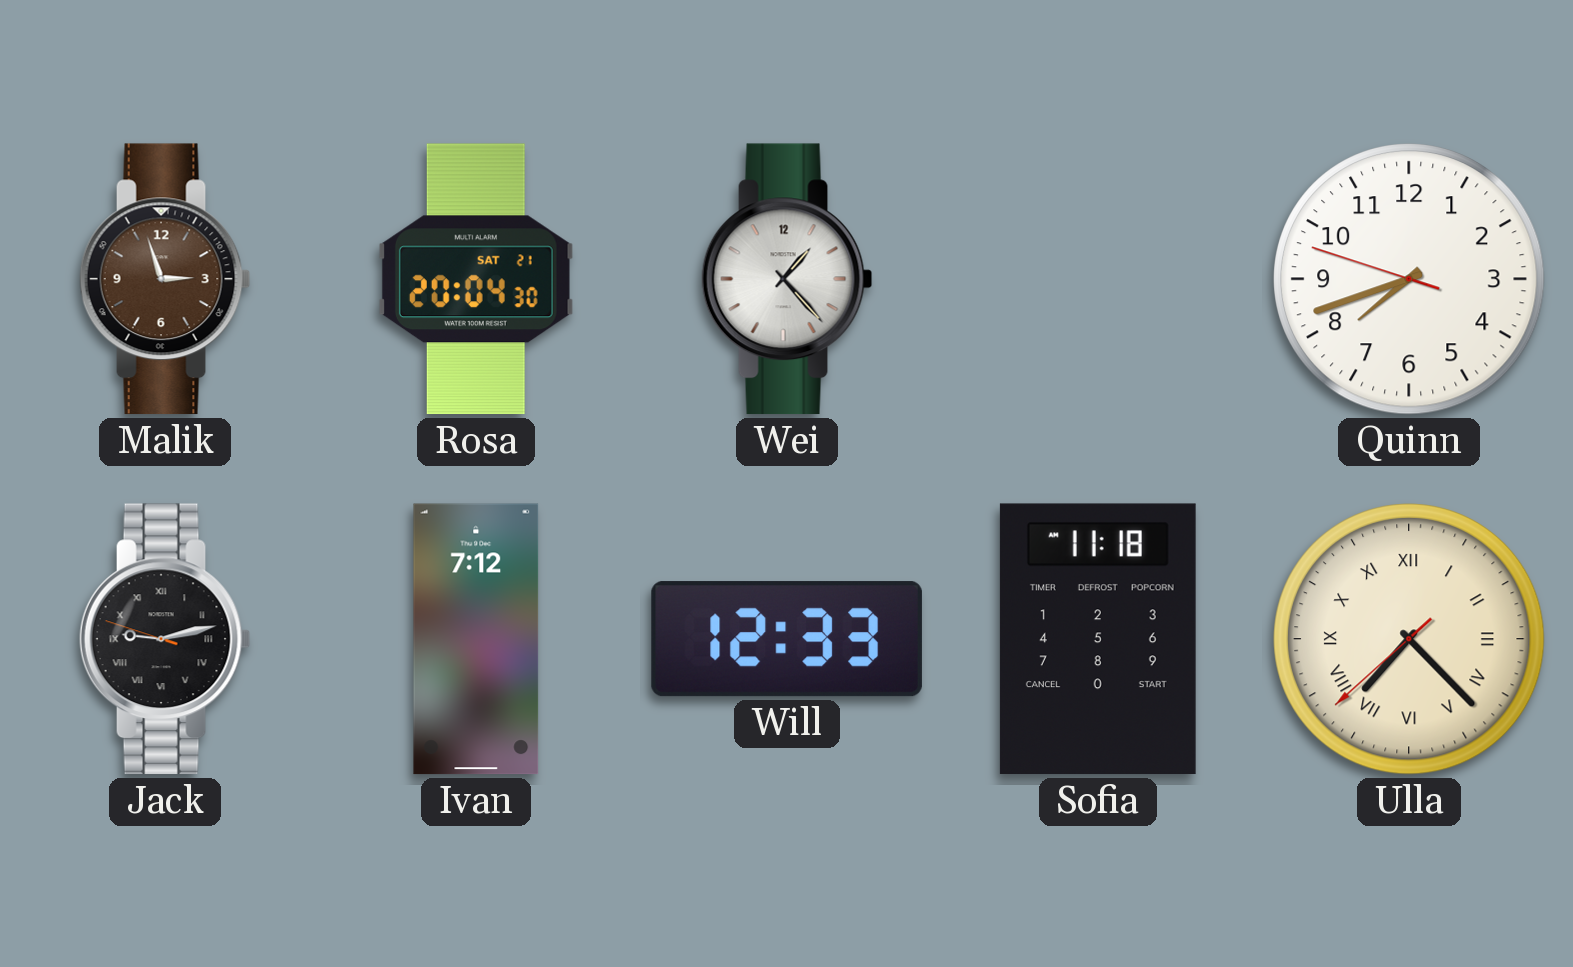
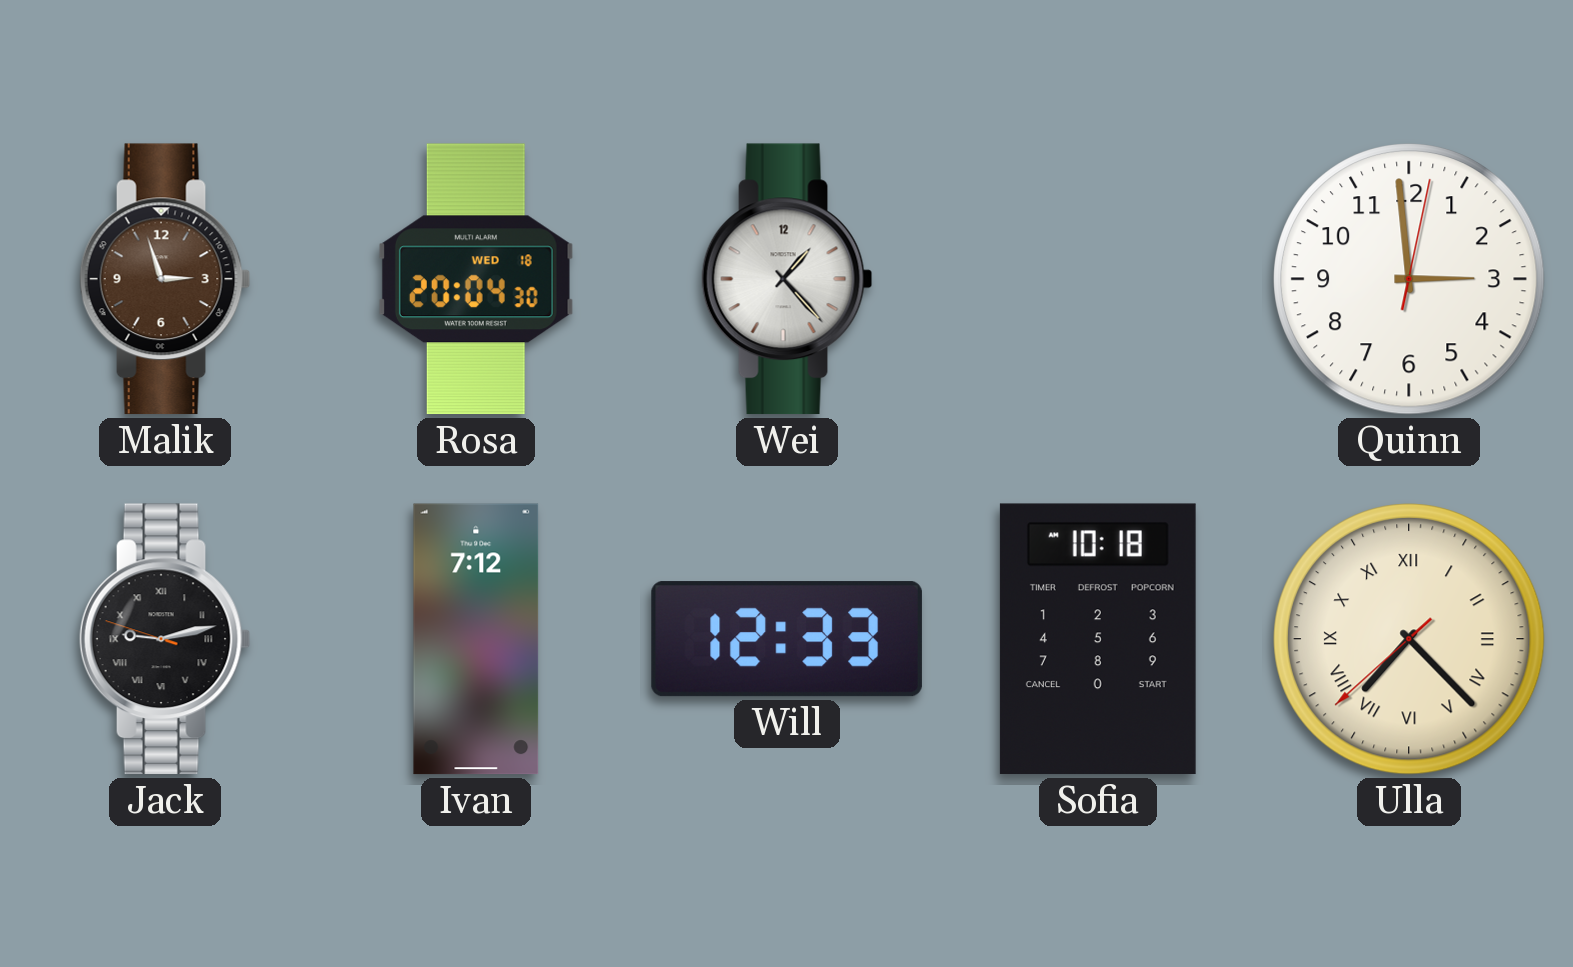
Rosa date: SAT 21 -> WED 18
Quinn: 7:41 -> 2:59
Sofia: 11:18 -> 10:18
